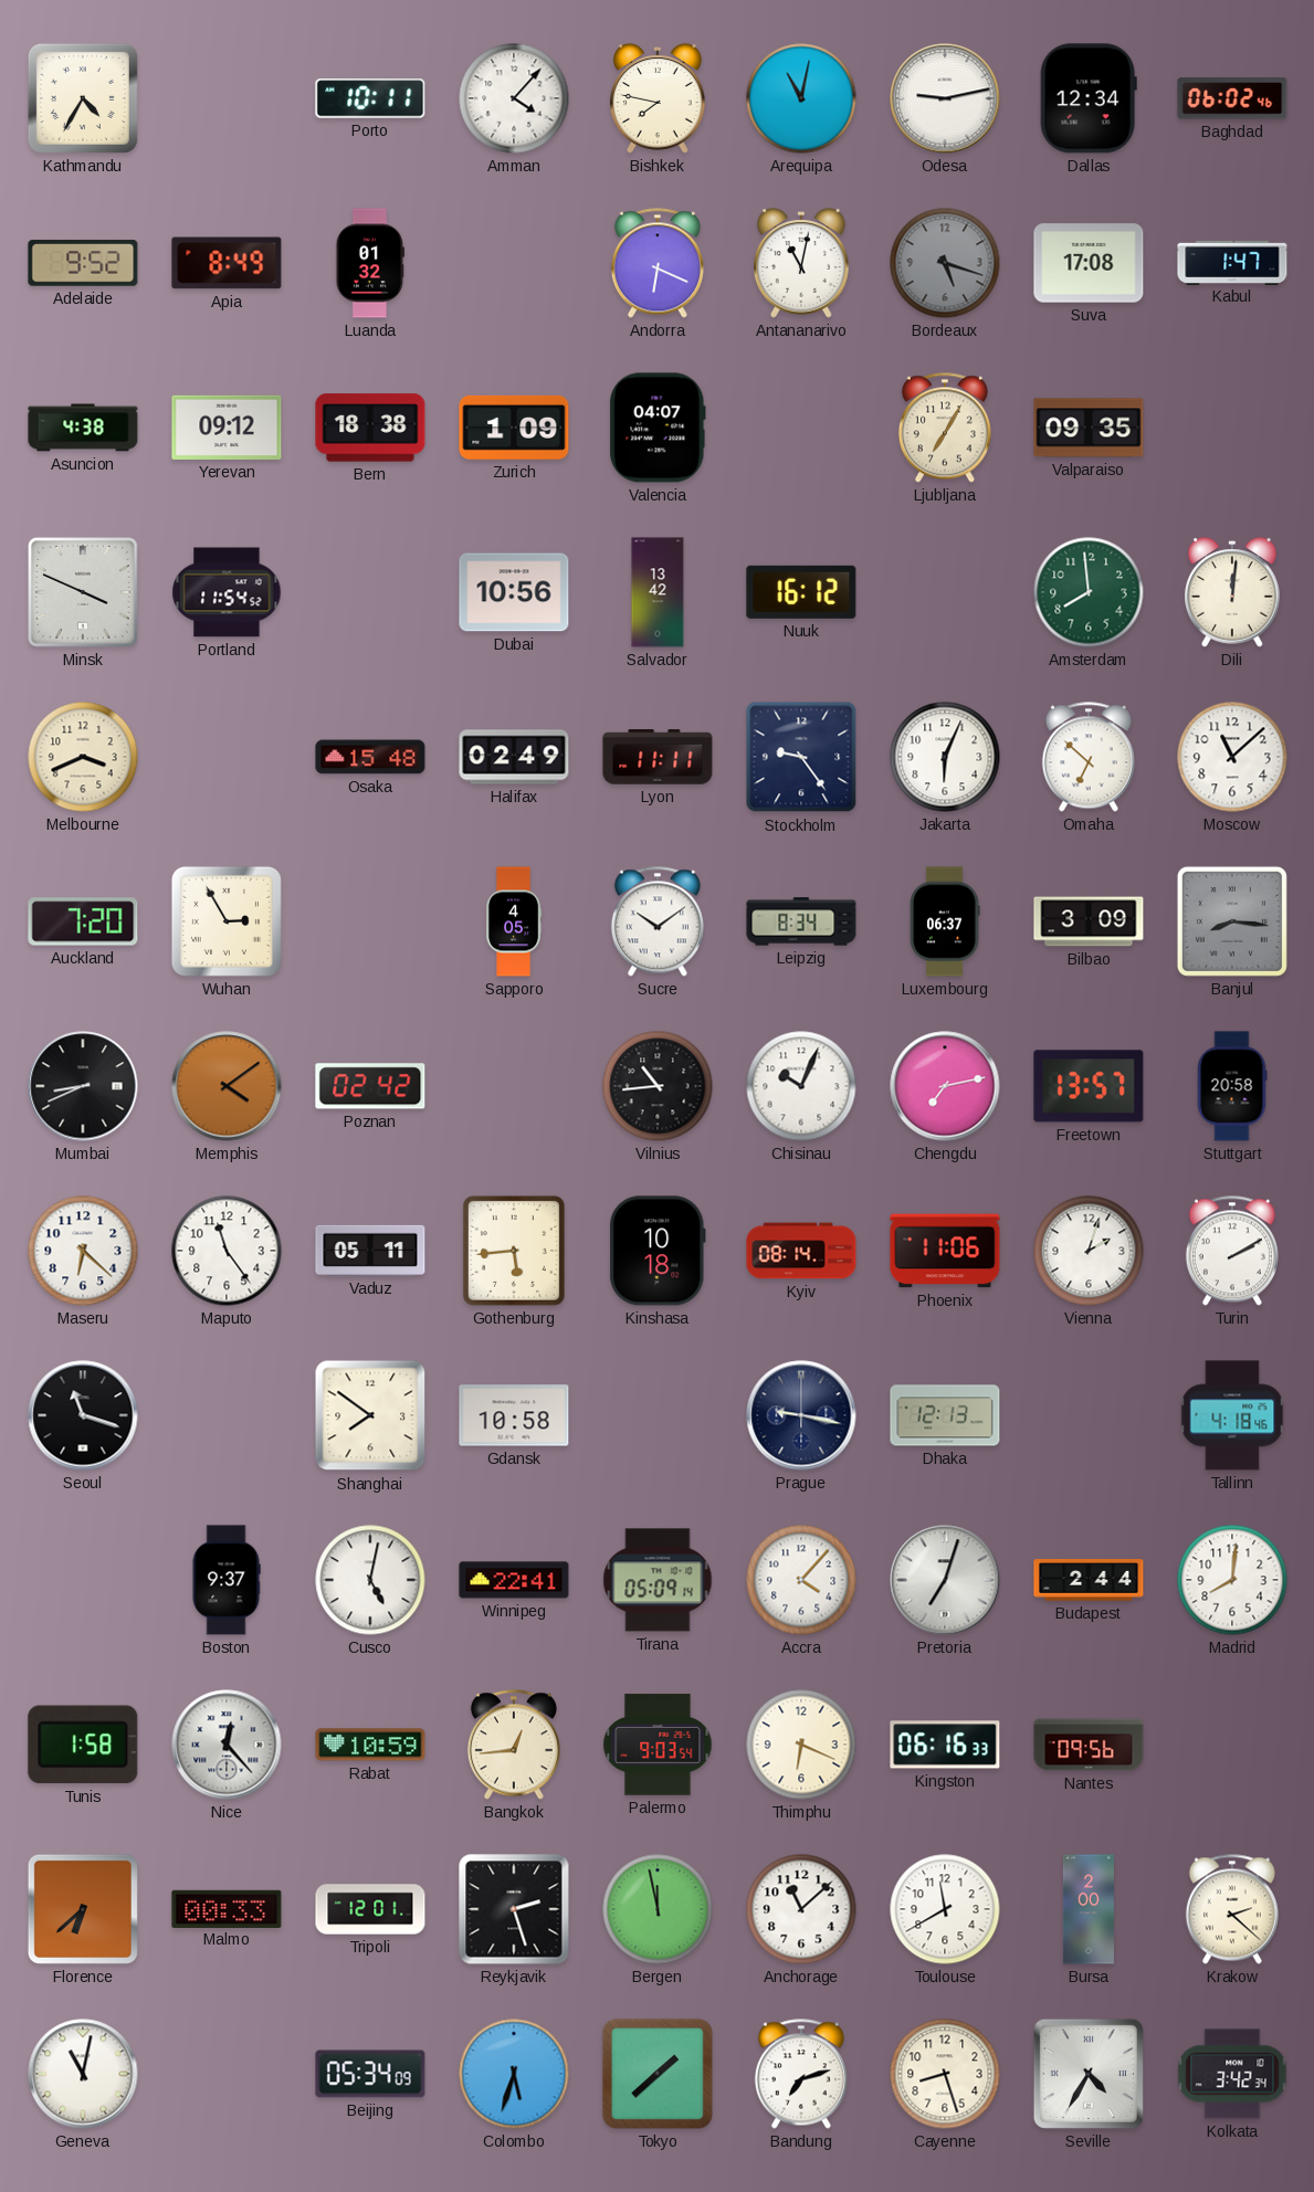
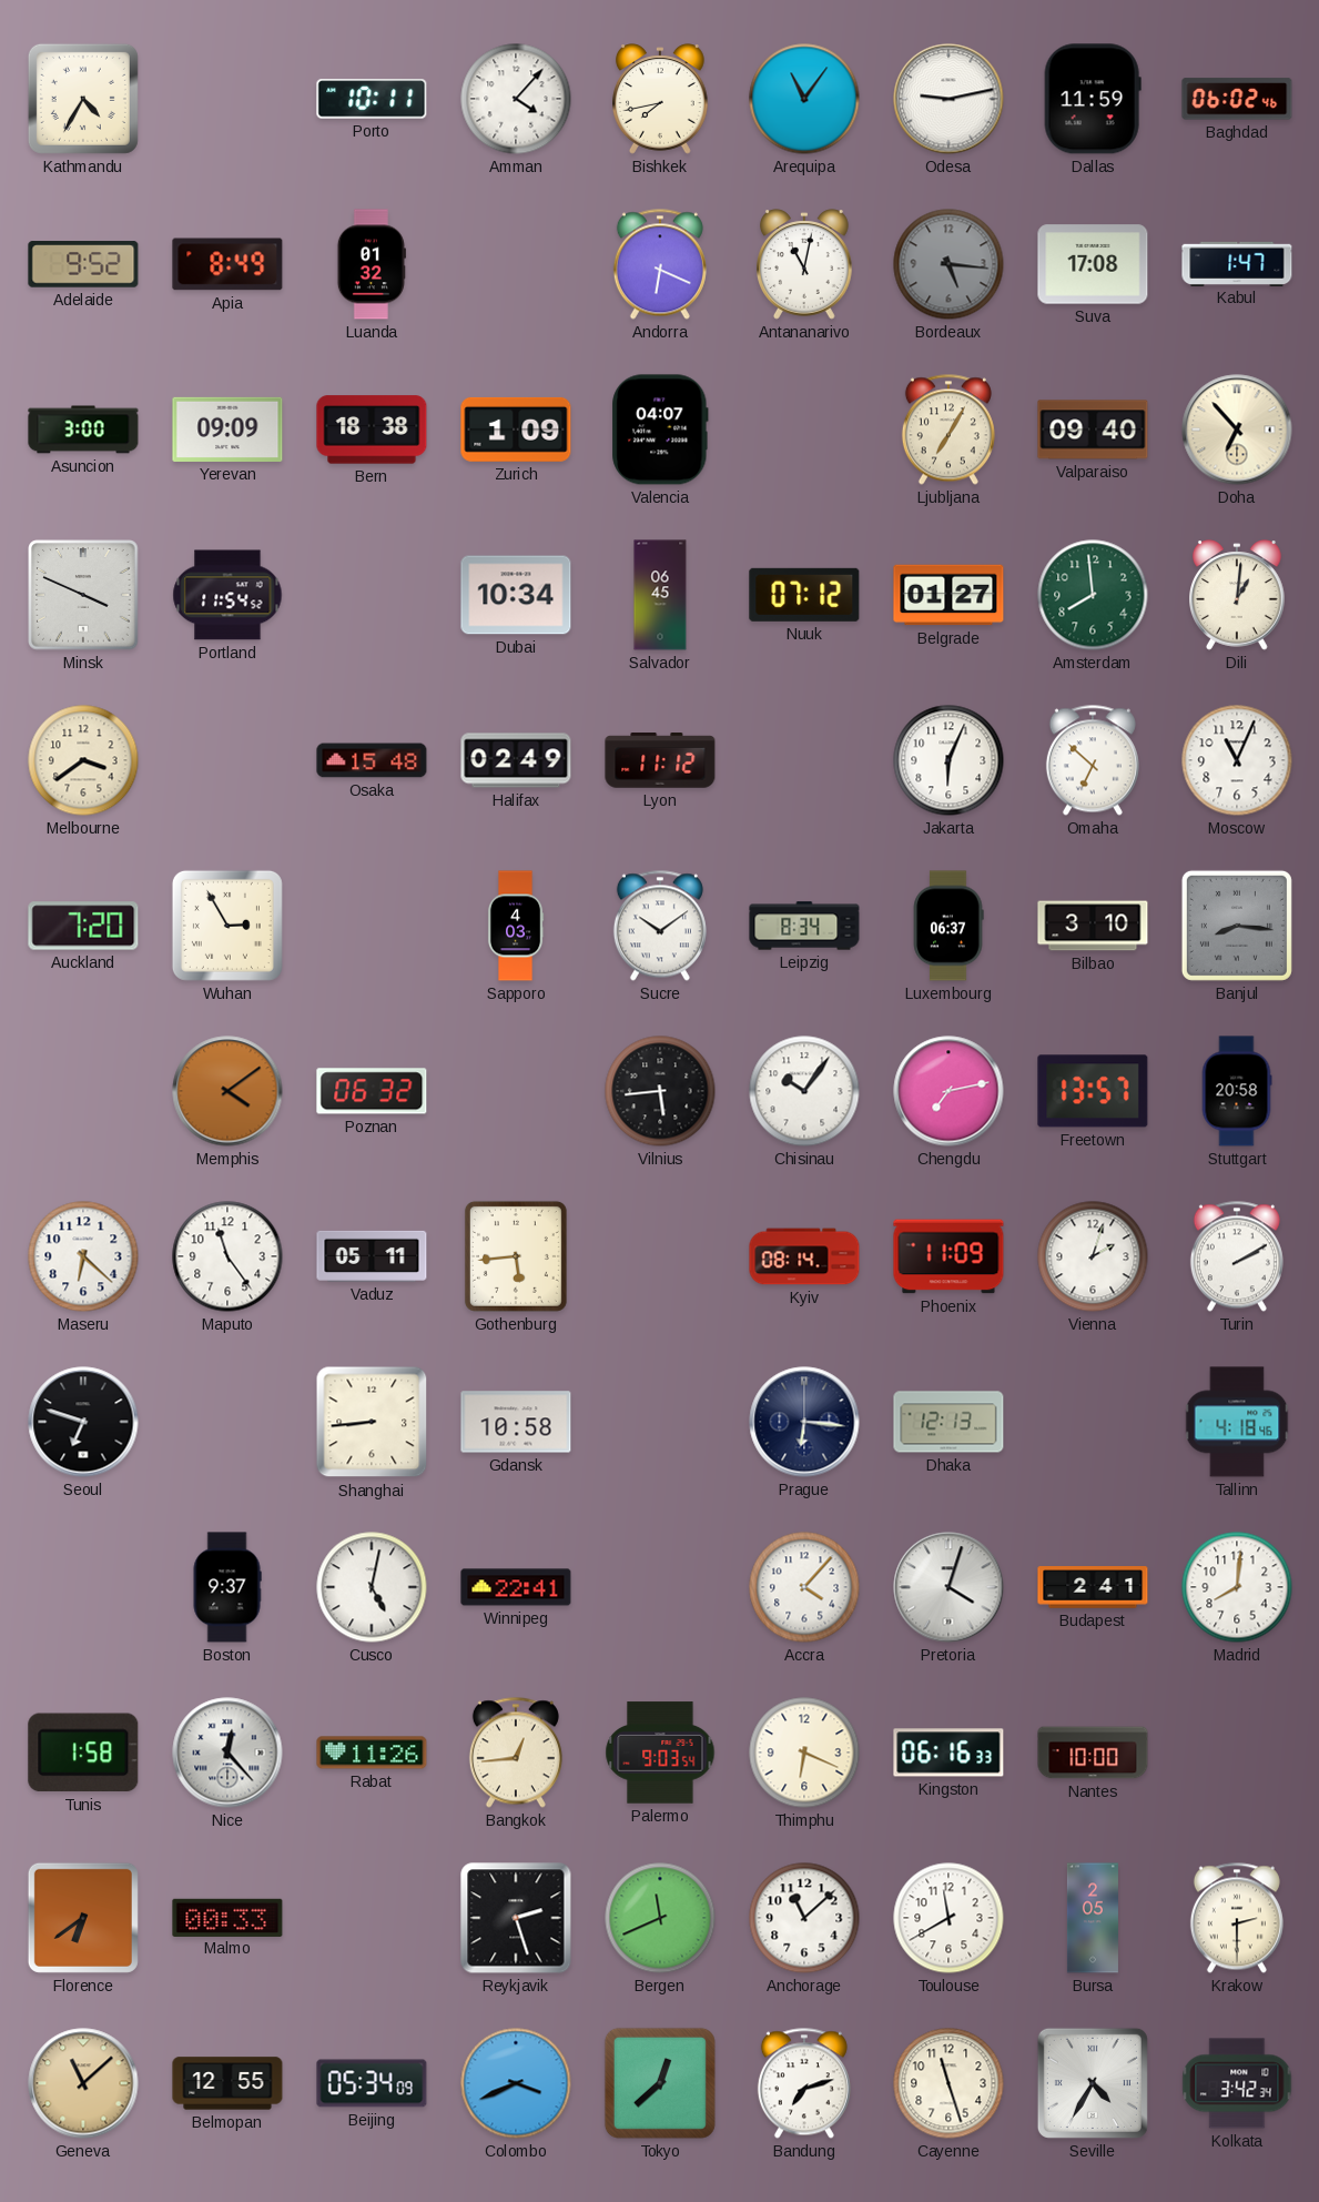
Bishkek: 7:47 -> 7:43
Arequipa: 11:02 -> 11:06
Dallas: 12:34 -> 11:59
Bordeaux: 5:18 -> 5:16
Asuncion: 4:38 -> 3:00
Yerevan: 09:12 -> 09:09
Valparaiso: 09:35 -> 09:40
Doha: none -> 6:53
Dubai: 10:56 -> 10:34
Salvador: 13:42 -> 06:45
Nuuk: 16:12 -> 07:12
Belgrade: none -> 01:27
Dili: 12:01 -> 1:01
Melbourne: 3:41 -> 3:39
Lyon: 11:11 -> 11:12
Stockholm: 9:24 -> none
Moscow: 11:08 -> 11:04
Sapporo: 4:05 -> 4:03
Bilbao: 3:09 -> 3:10
Mumbai: 8:41 -> none
Poznan: 02:42 -> 06:32
Vilnius: 10:44 -> 5:44
Chisinau: 10:04 -> 10:06
Kinshasa: 10:18 -> none
Phoenix: 11:06 -> 11:09
Seoul: 11:18 -> 6:48
Shanghai: 7:51 -> 8:44
Prague: 9:17 -> 6:16
Tirana: 05:09 -> none
Pretoria: 7:03 -> 4:03
Budapest: 2:44 -> 2:41
Rabat: 10:59 -> 11:26
Nantes: 09:56 -> 10:00
Florence: 6:38 -> 6:39
Tripoli: 12:01 -> none
Bergen: 11:58 -> 11:41
Bursa: 2:00 -> 2:05
Krakow: 2:22 -> 2:30
Geneva: 11:02 -> 11:08
Geneva dial: white -> champagne
Belmopan: none -> 12:55
Colombo: 5:33 -> 3:41
Tokyo: 1:38 -> 12:38
Cayenne: 8:27 -> 11:27
